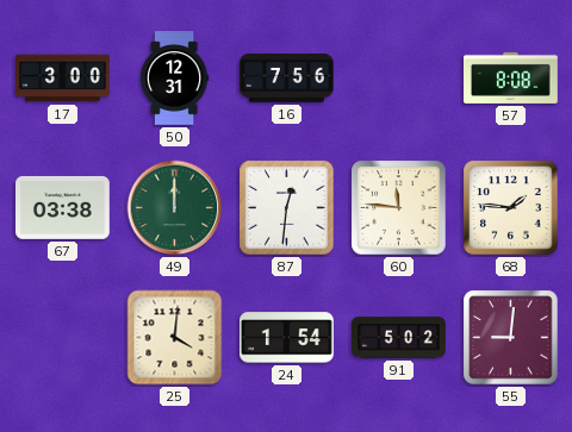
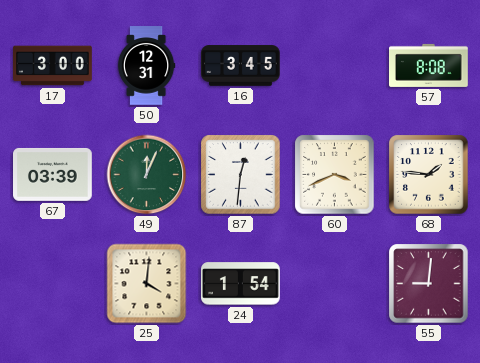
16: 7:56 -> 3:45
67: 03:38 -> 03:39
49: 12:00 -> 12:04
60: 11:46 -> 3:41
91: 5:02 -> none
